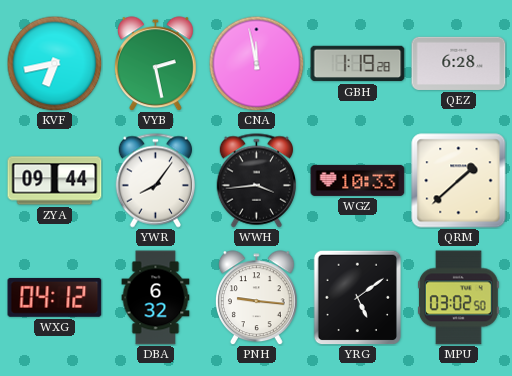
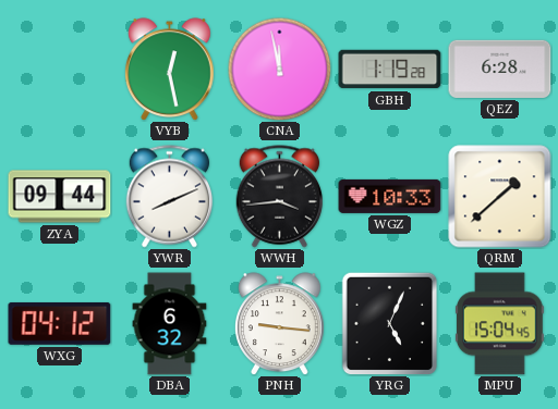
KVF: 6:43 -> none
VYB: 2:28 -> 12:28
YWR: 8:06 -> 8:11
YRG: 5:09 -> 5:04
MPU: 03:02 -> 15:04
